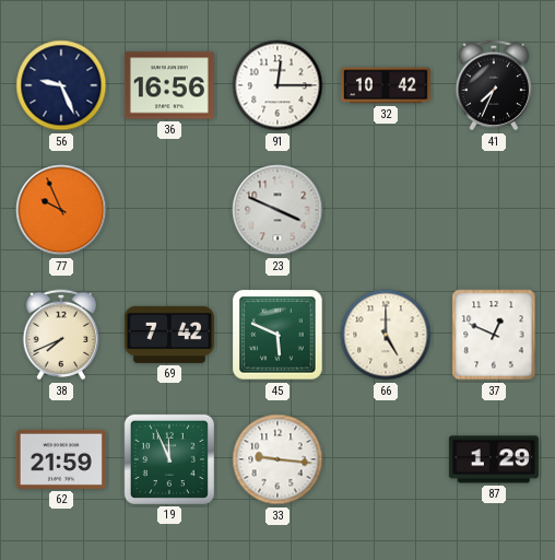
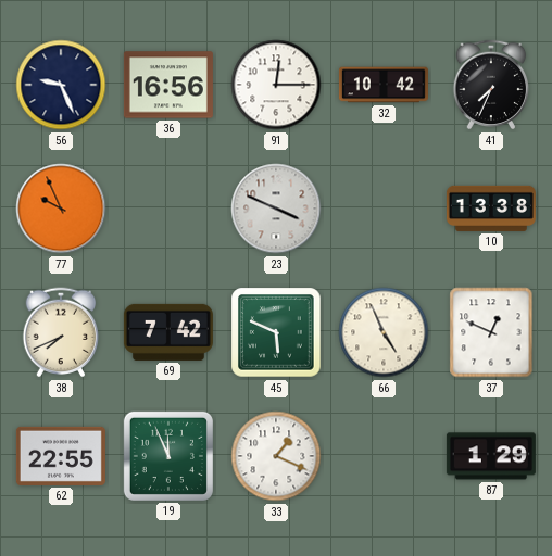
10: none -> 13:38
66: 5:00 -> 4:56
62: 21:59 -> 22:55
33: 9:16 -> 1:19
